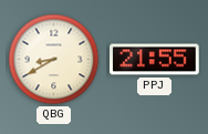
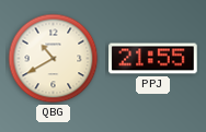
QBG: 8:40 -> 10:40
